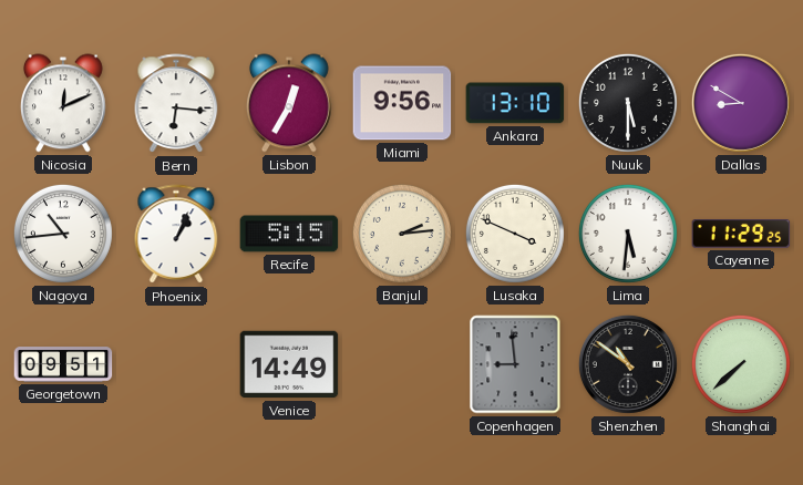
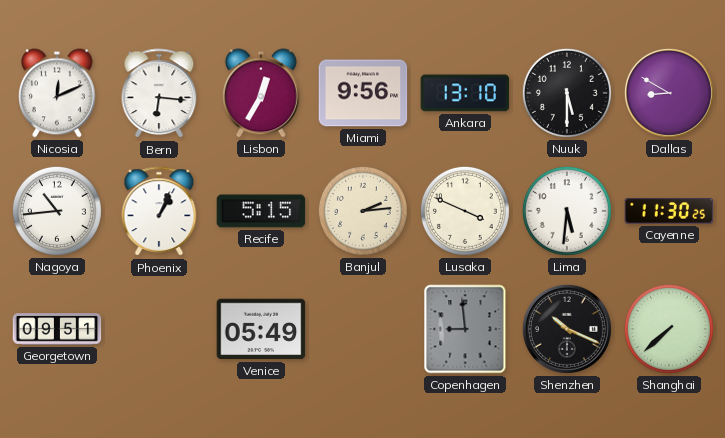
Cayenne: 11:29 -> 11:30
Venice: 14:49 -> 05:49
Shenzhen: 10:51 -> 10:19
